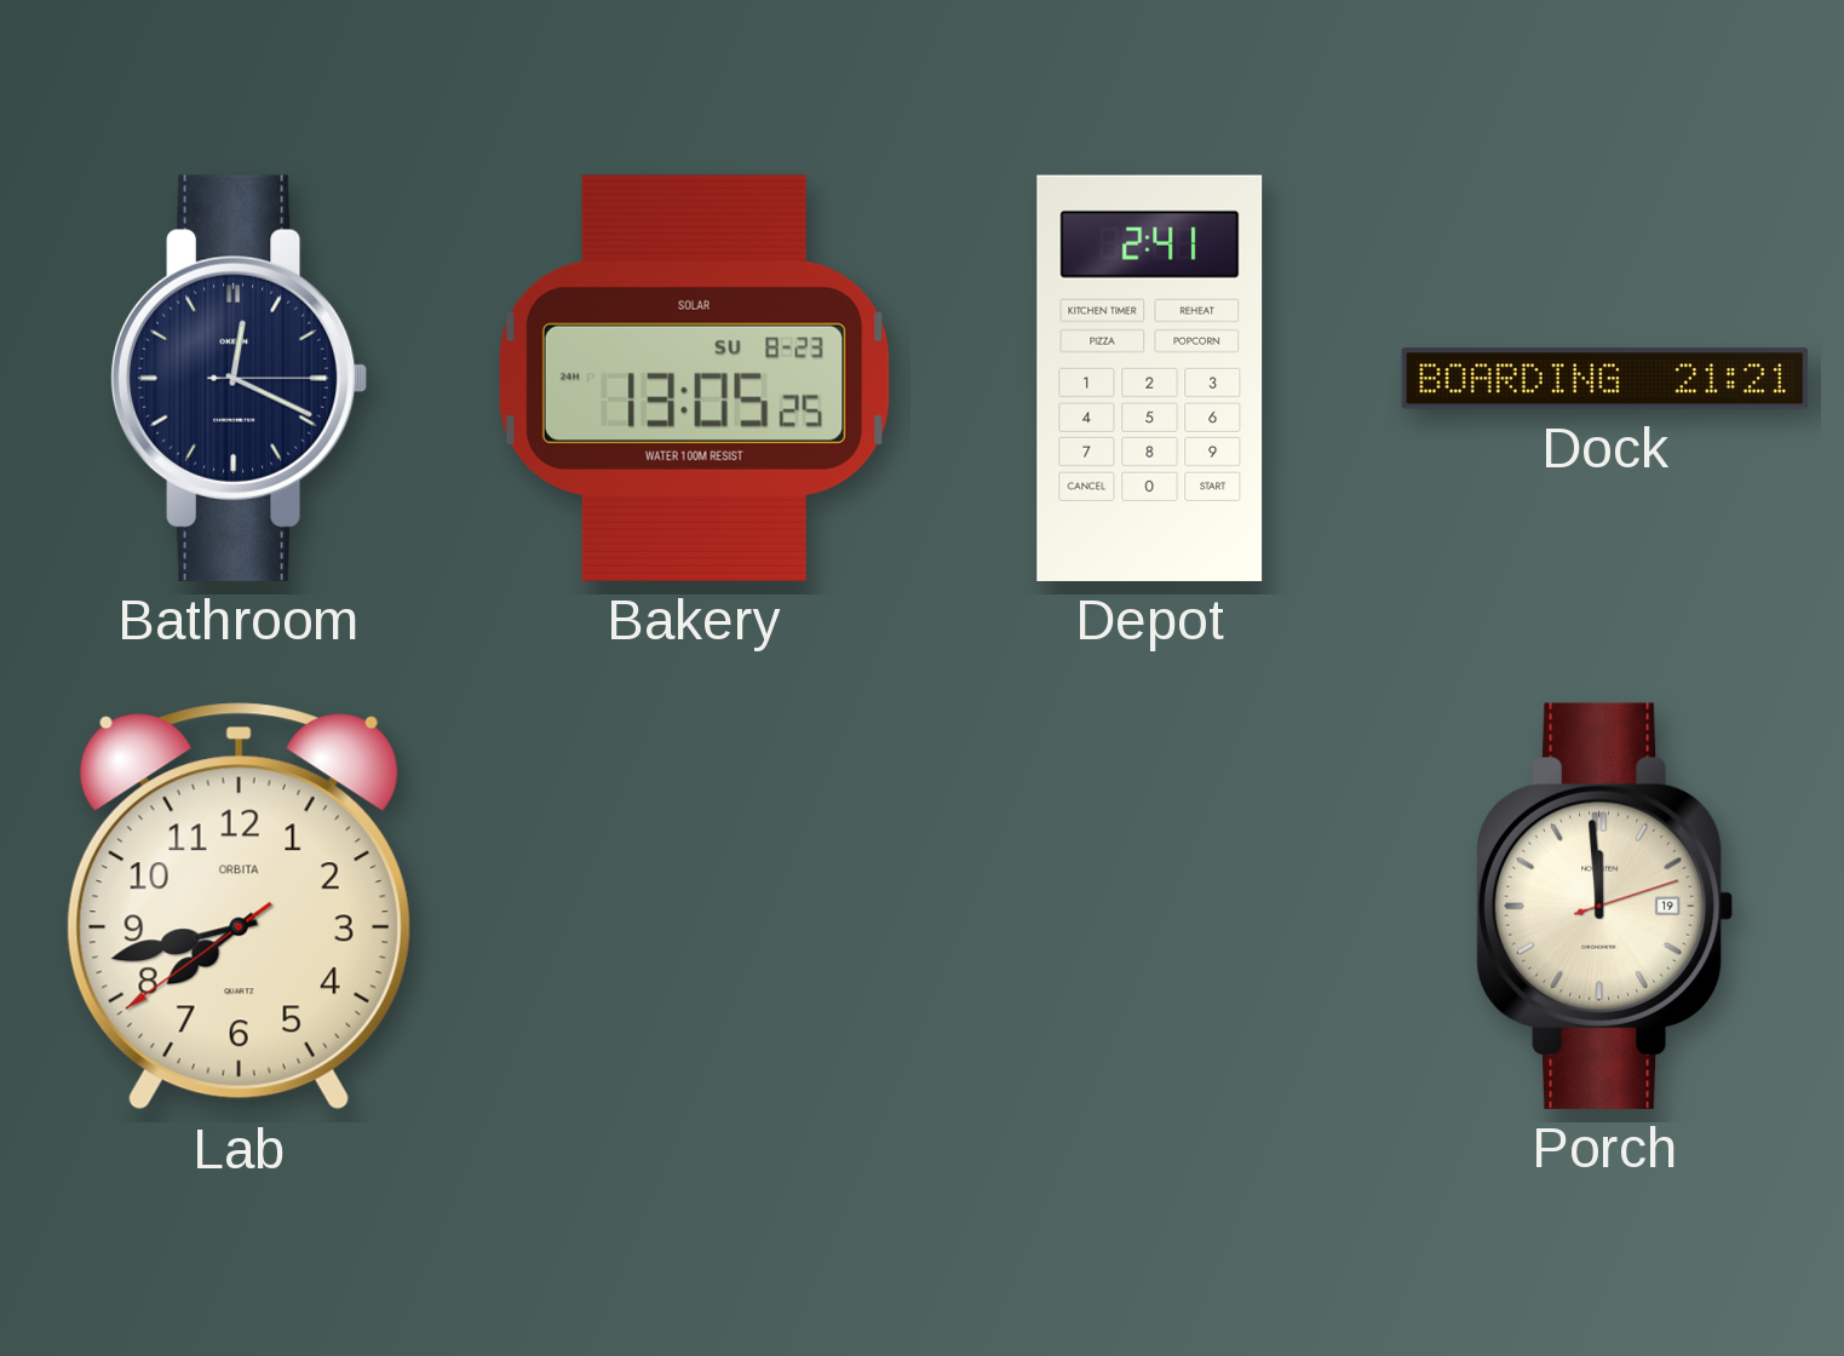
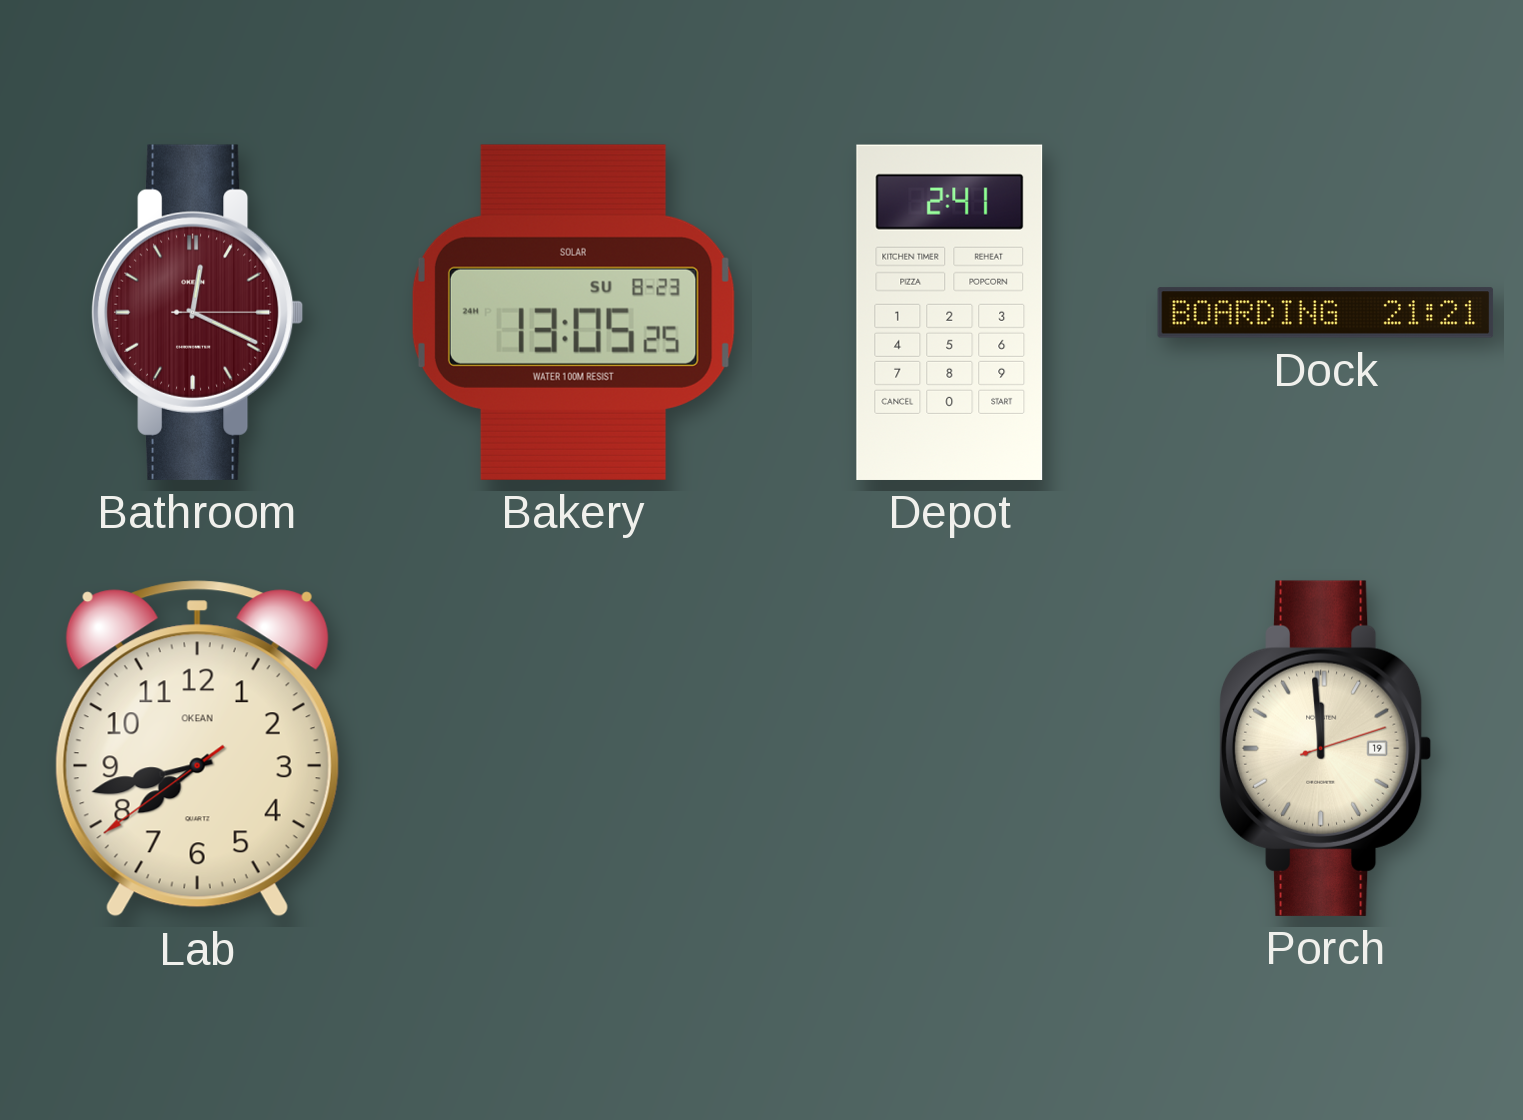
Bathroom dial: navy -> burgundy
Lab brand: ORBITA -> OKEAN
